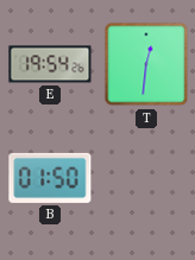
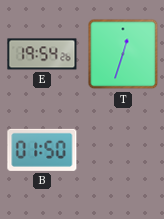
T: 12:31 -> 12:33
